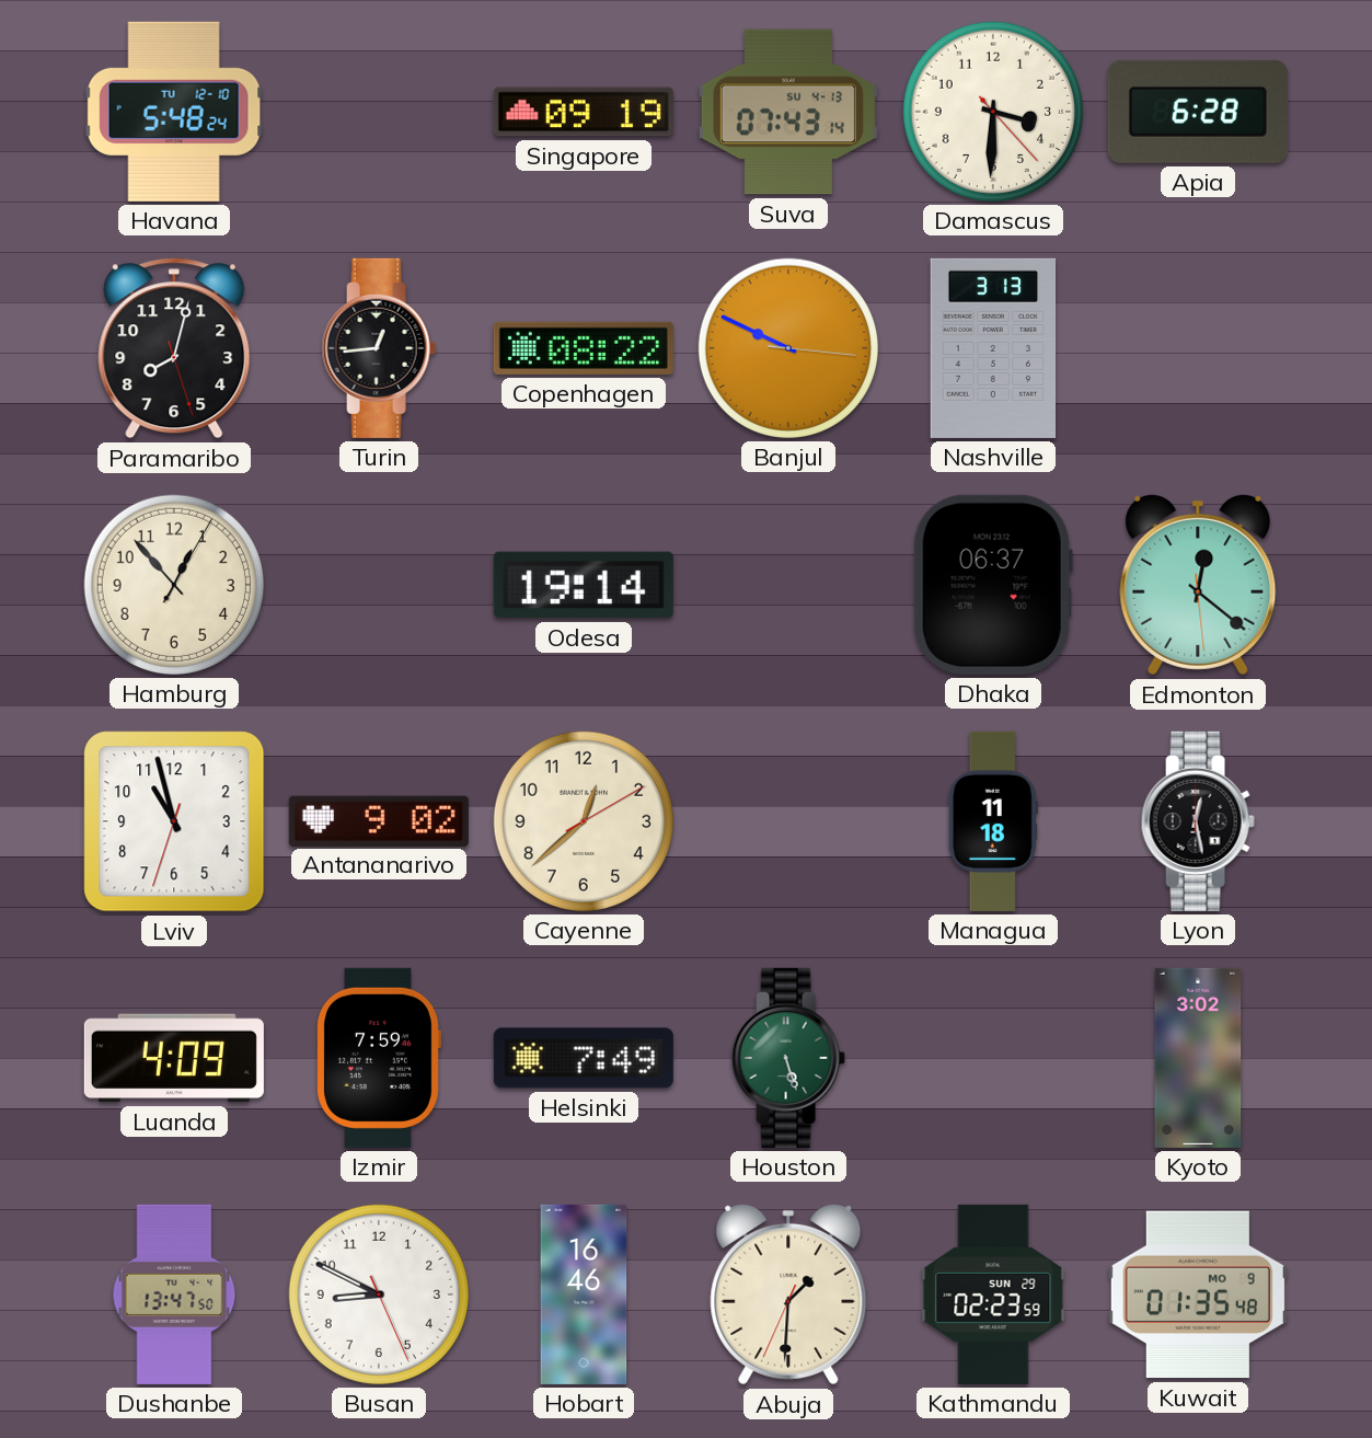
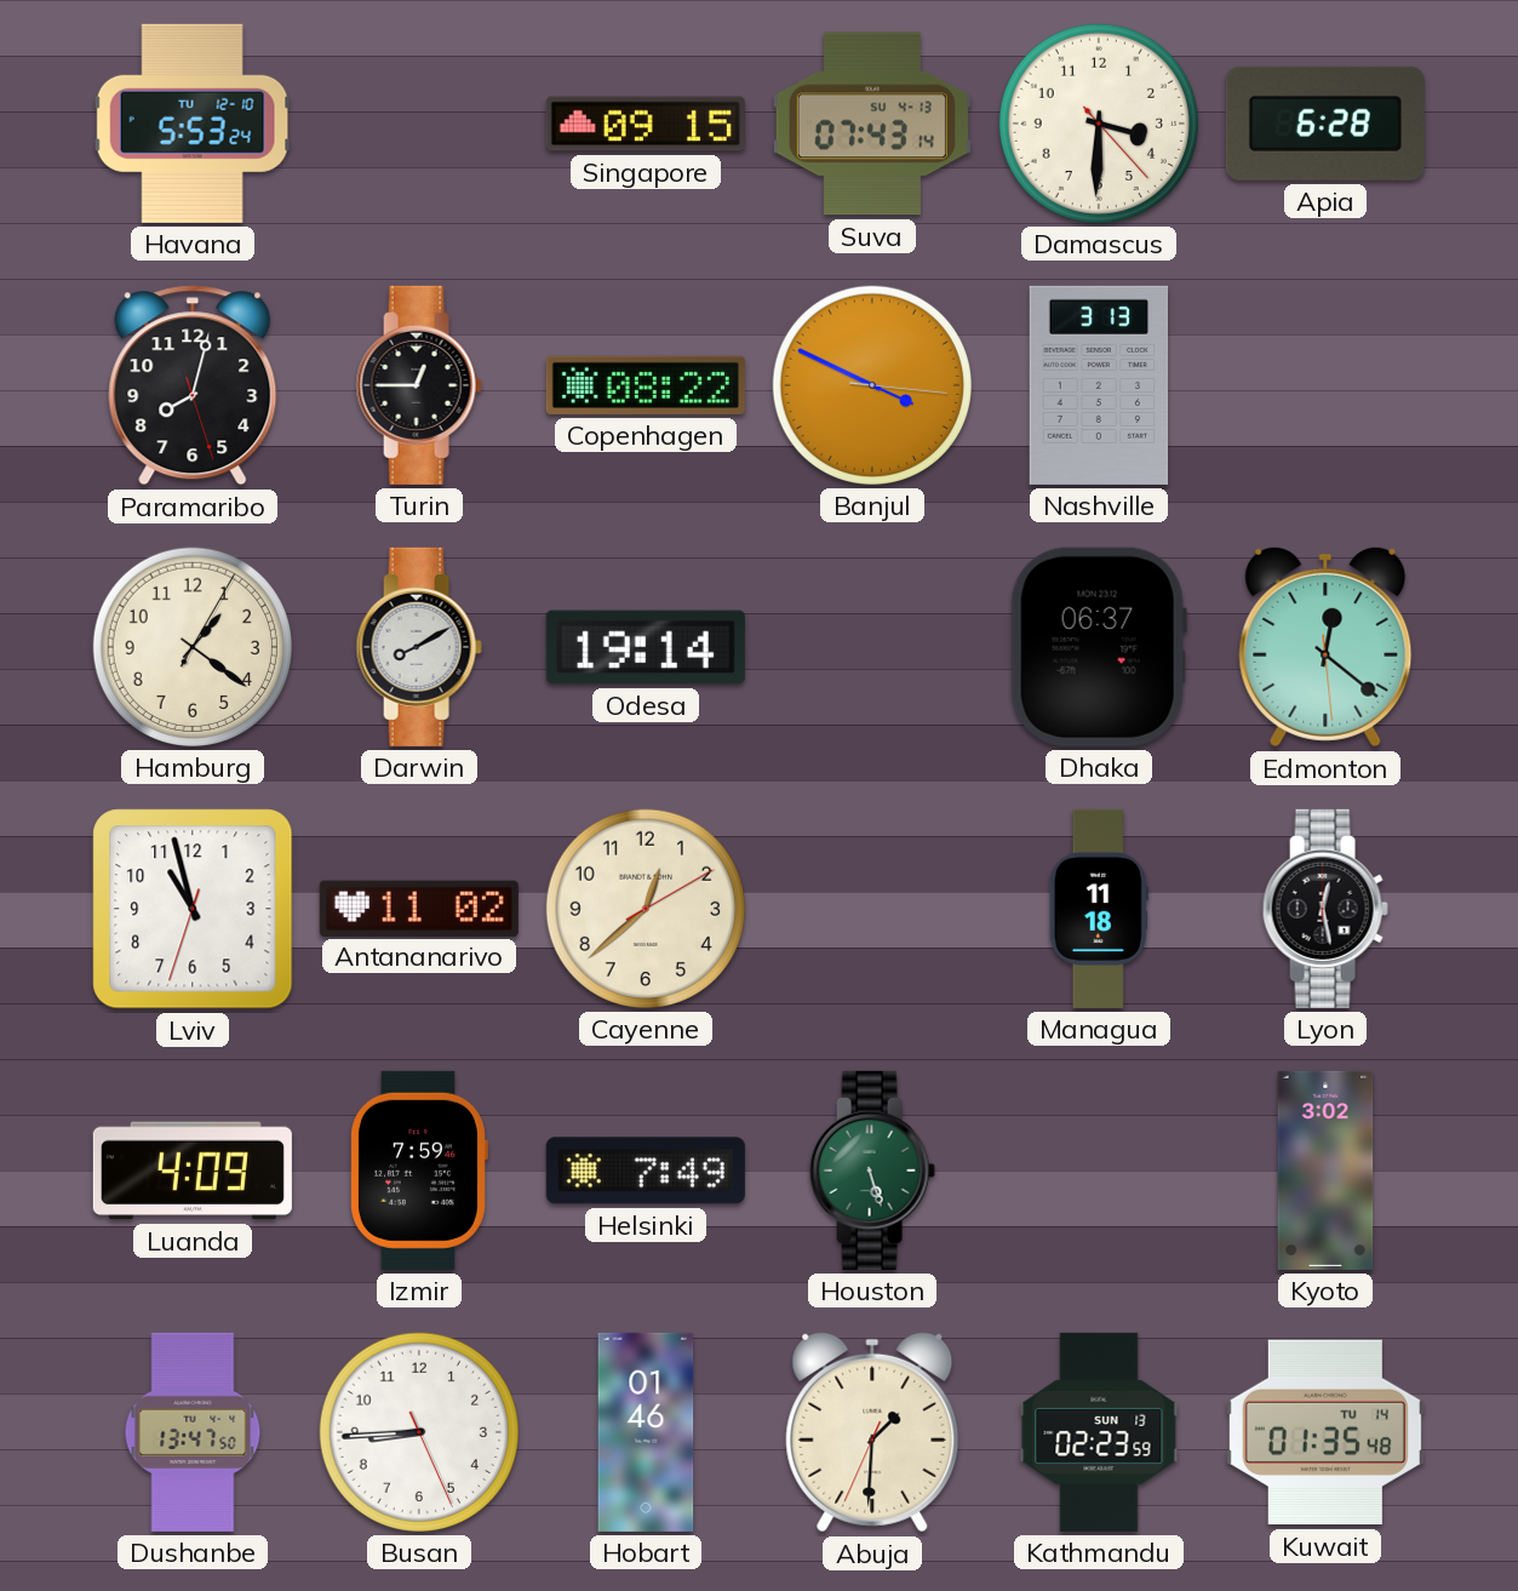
Havana: 5:48 -> 5:53
Singapore: 09:19 -> 09:15
Turin: 12:44 -> 12:45
Banjul: 9:49 -> 3:49
Hamburg: 12:53 -> 1:21
Darwin: none -> 8:10
Antananarivo: 9:02 -> 11:02
Busan: 8:49 -> 8:44
Hobart: 16:46 -> 01:46
Kathmandu date: SUN 29 -> SUN 13
Kuwait date: MO 9 -> TU 14
